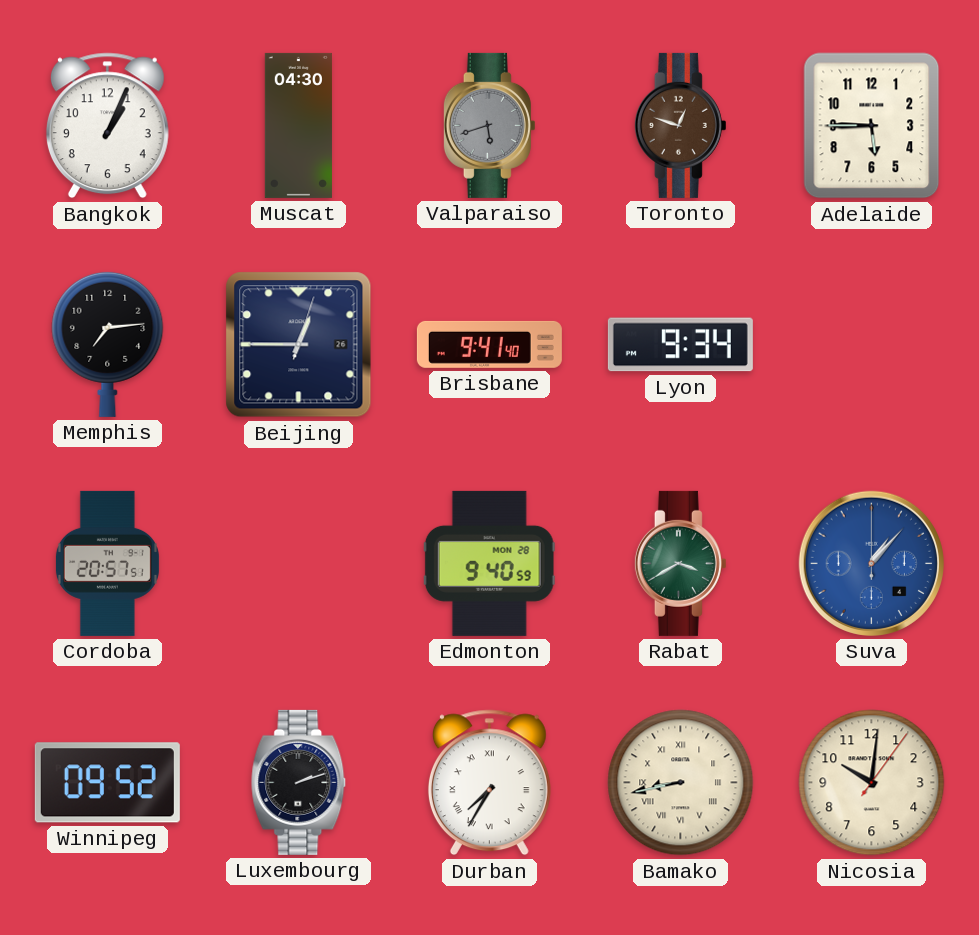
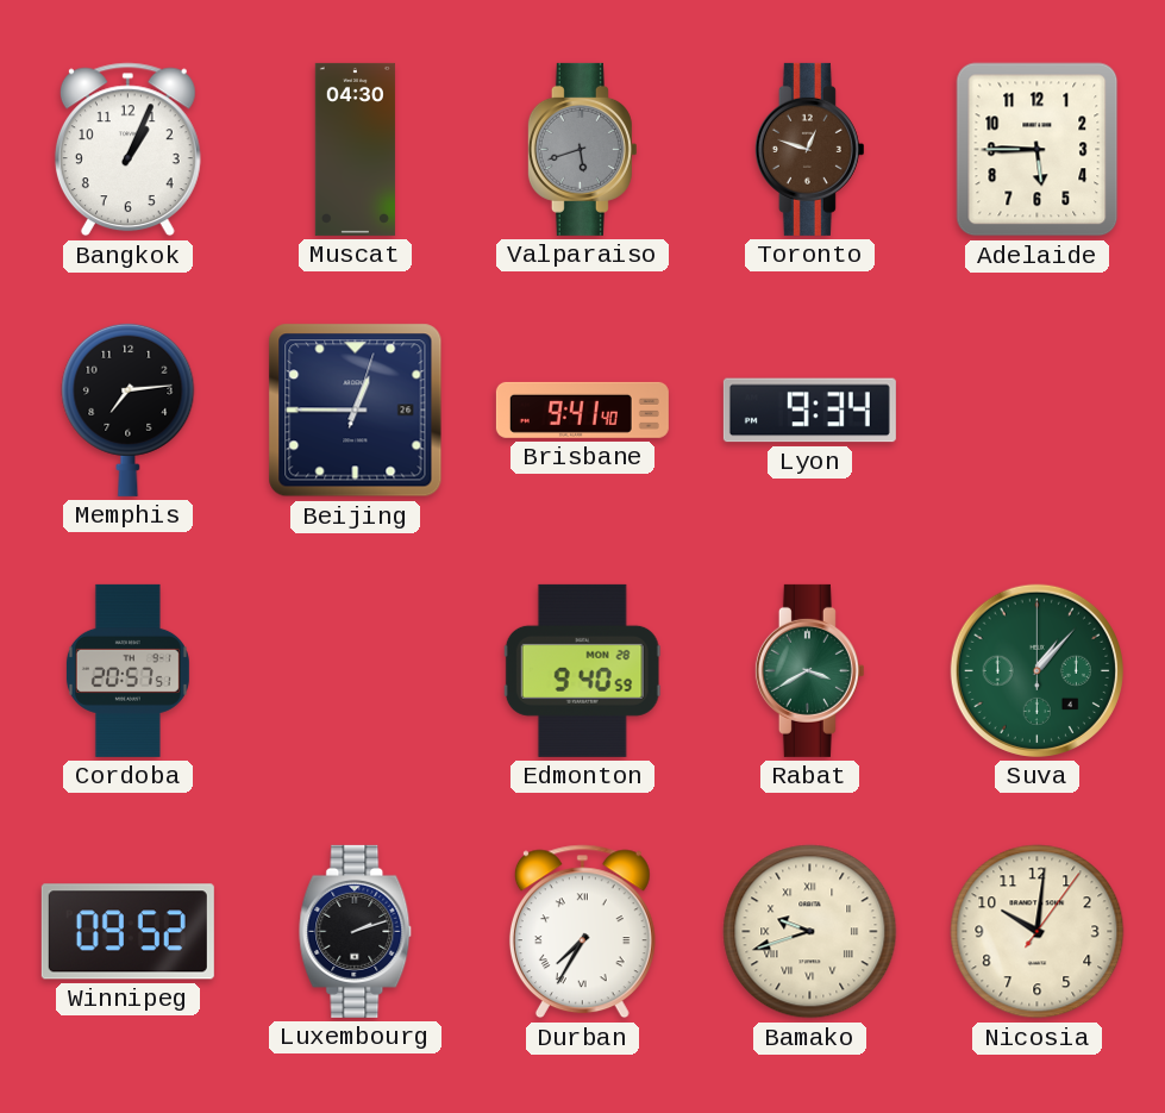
Suva dial: blue -> green
Bamako: 8:43 -> 9:42
